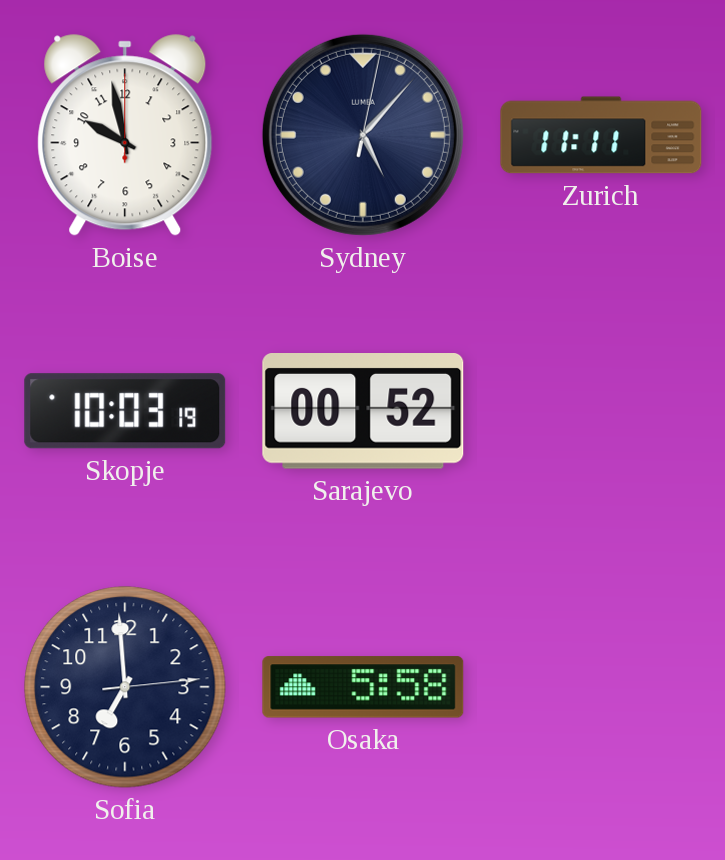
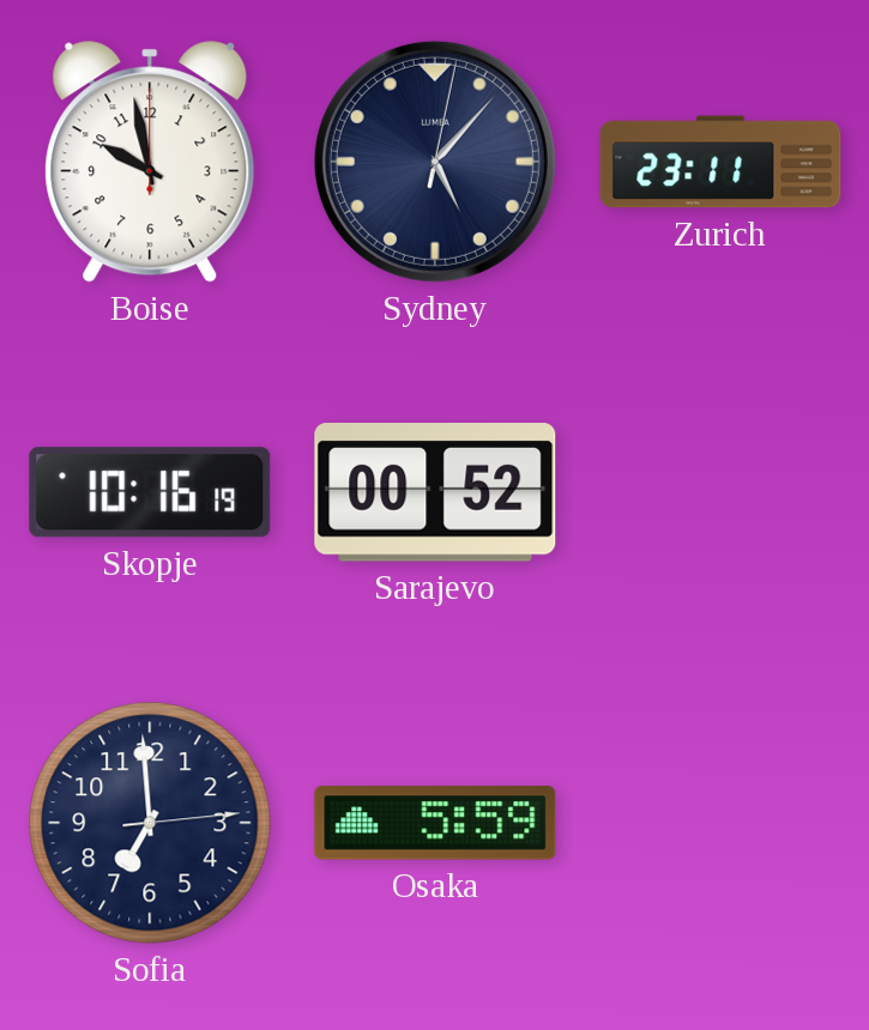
Zurich: 11:11 -> 23:11
Skopje: 10:03 -> 10:16
Osaka: 5:58 -> 5:59
